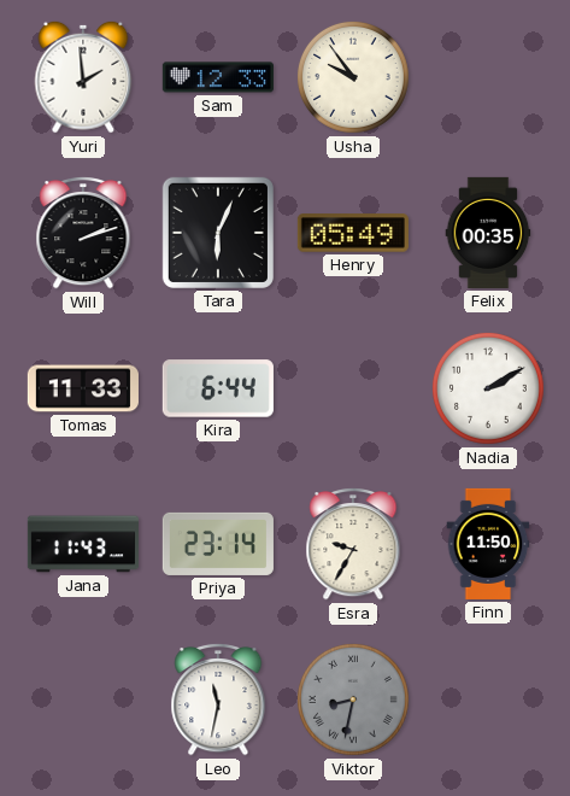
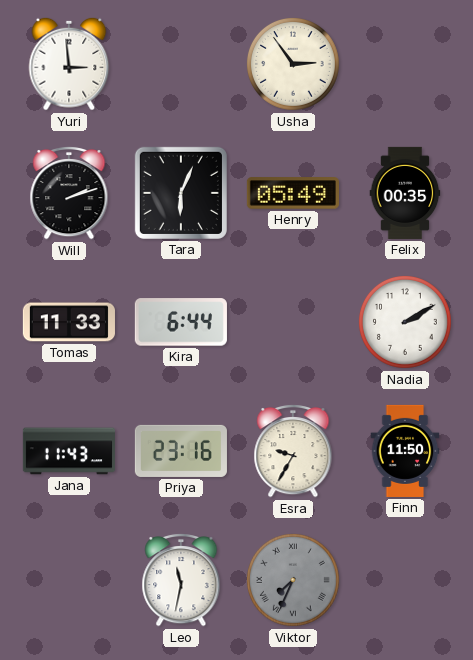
Yuri: 1:59 -> 2:59
Sam: 12:33 -> none
Usha: 9:54 -> 2:54
Priya: 23:14 -> 23:16
Viktor: 8:32 -> 7:34
